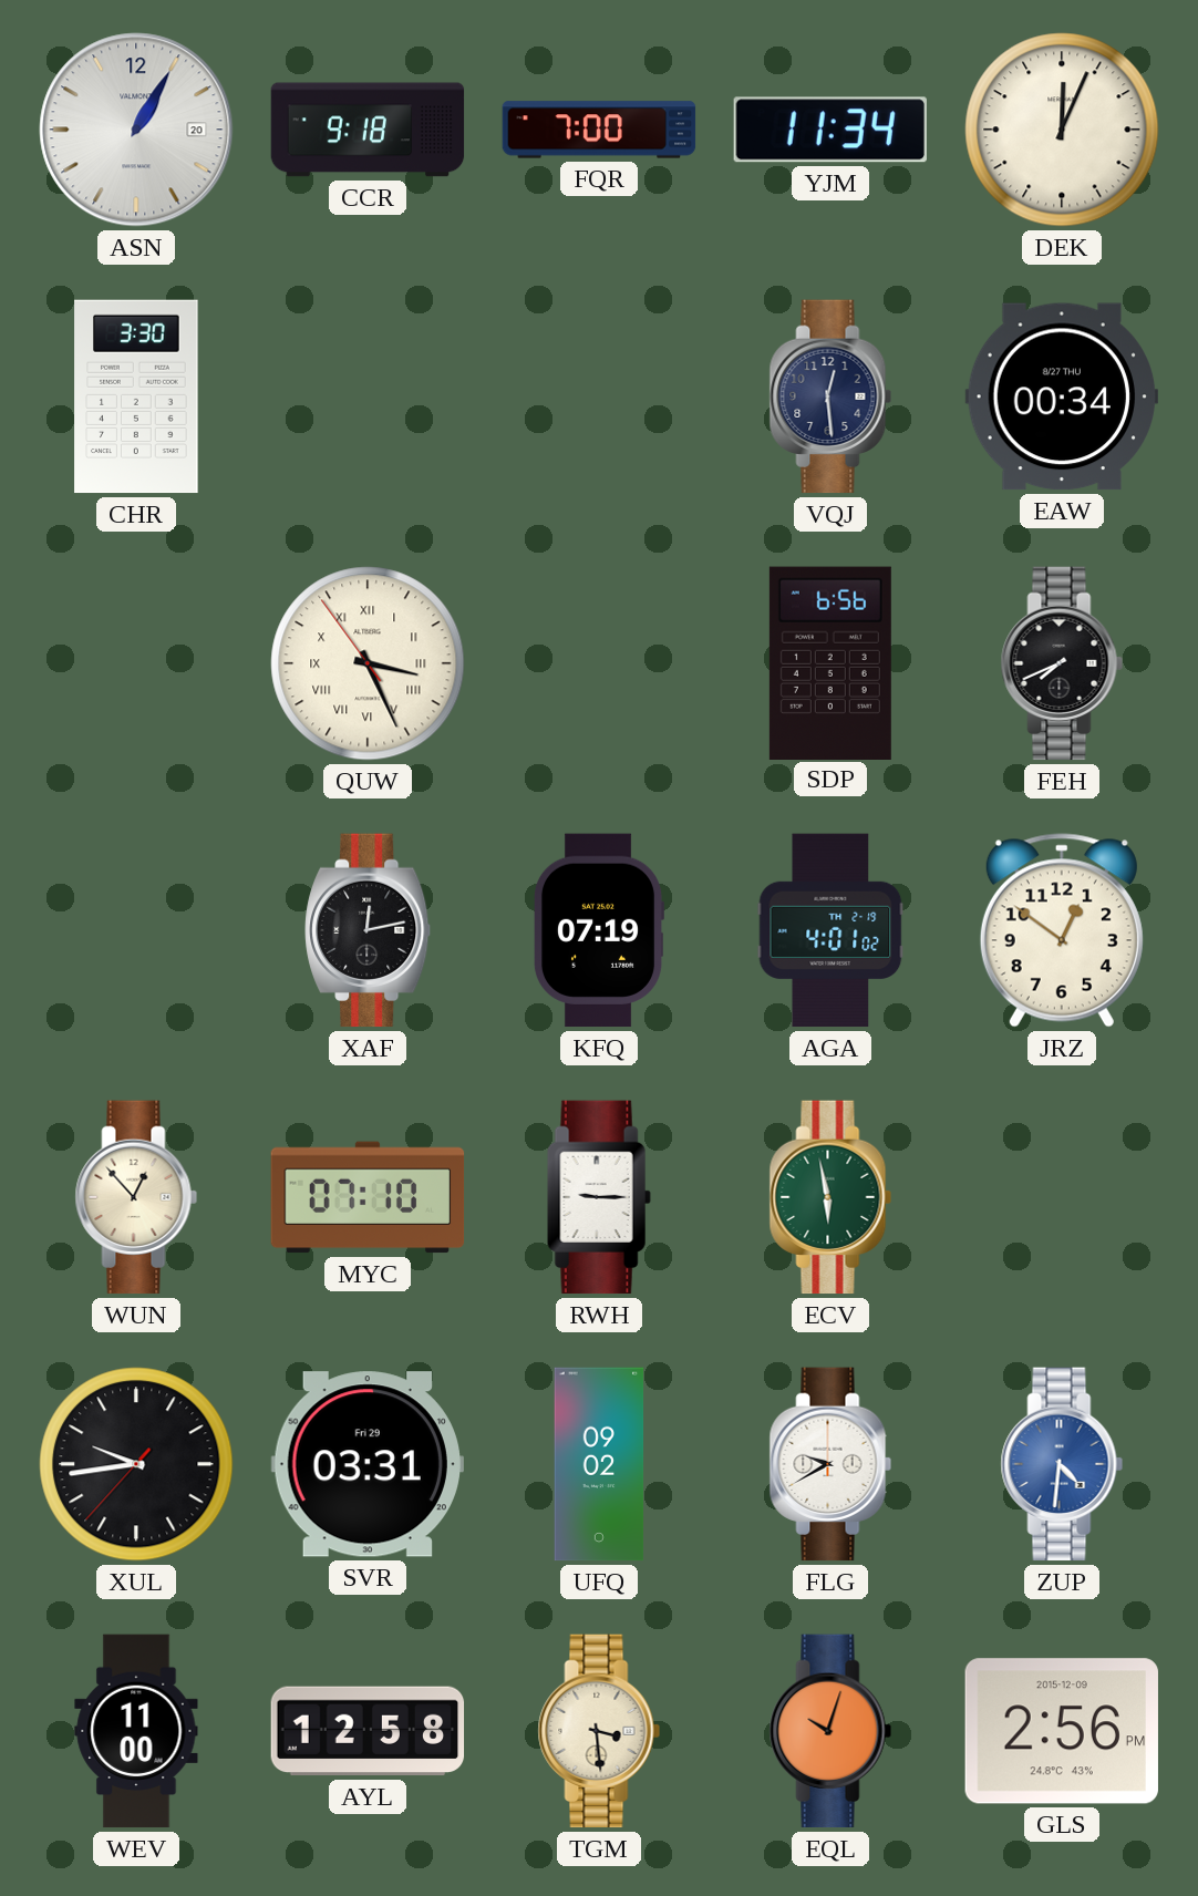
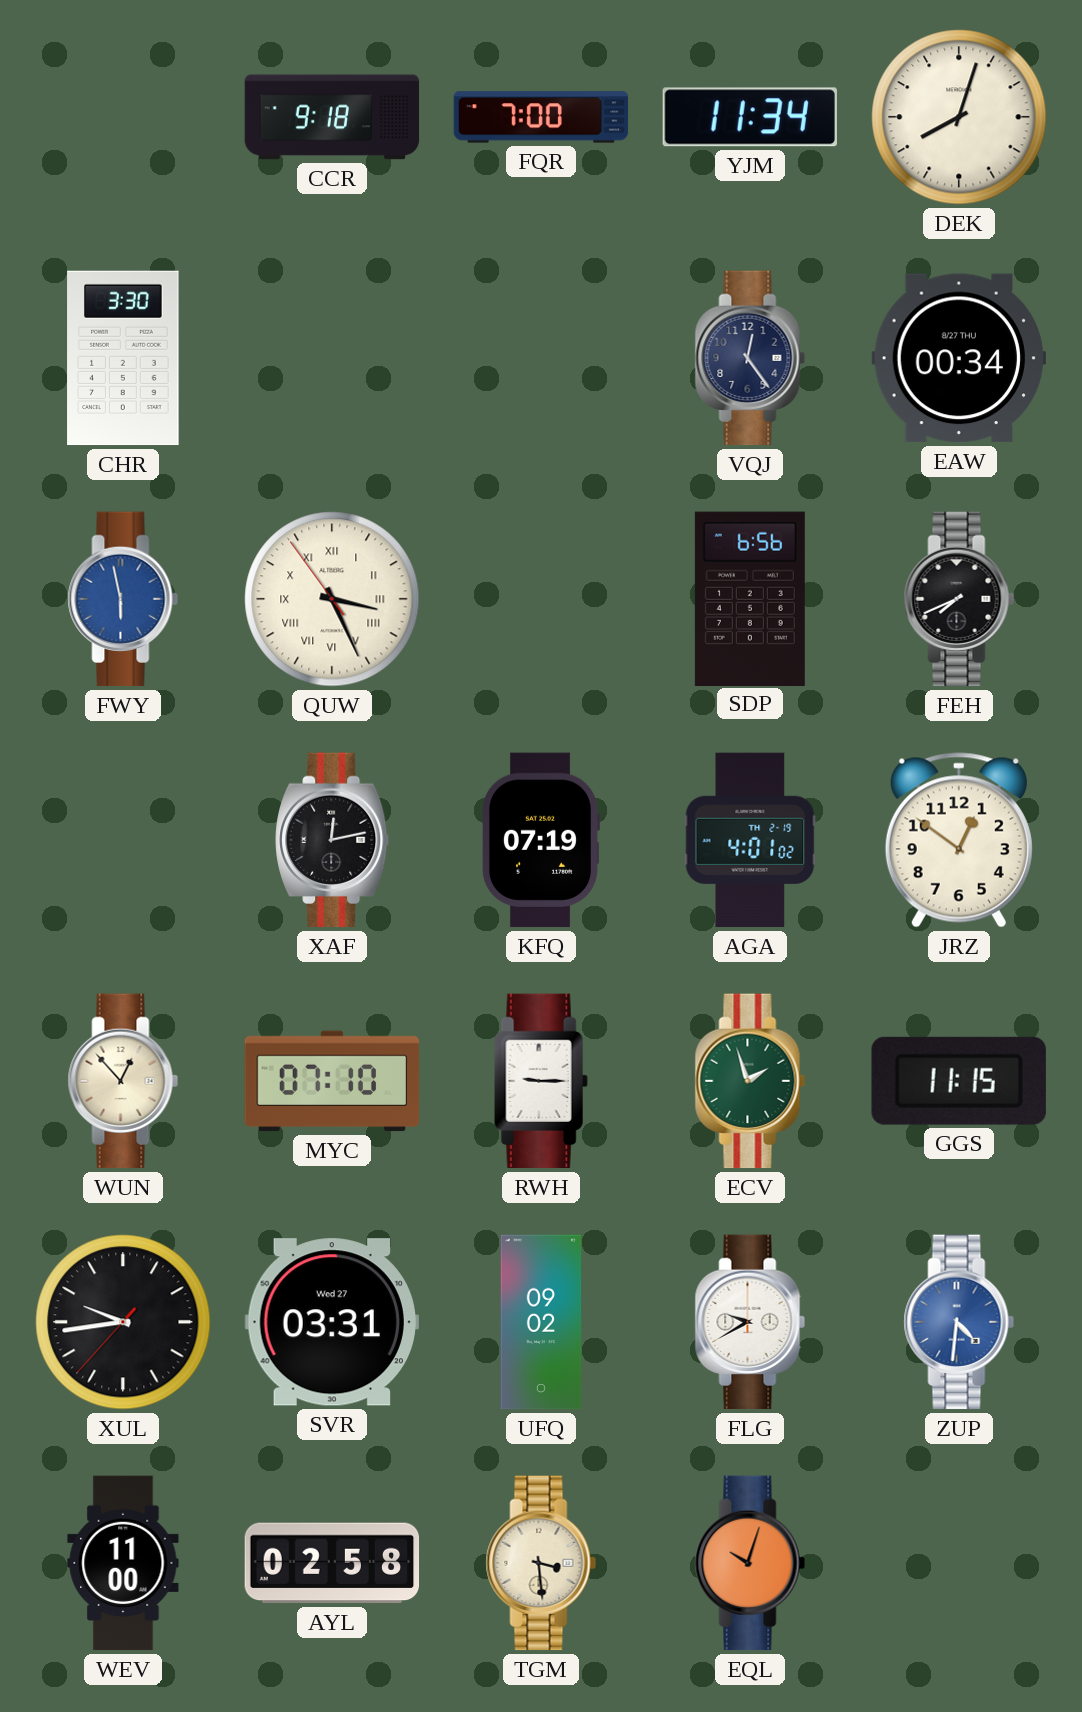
ASN: 1:05 -> none
DEK: 12:04 -> 8:03
VQJ: 12:29 -> 12:24
FWY: none -> 5:58
ECV: 5:58 -> 1:57
GGS: none -> 11:15
SVR date: Fri 29 -> Wed 27
AYL: 12:58 -> 02:58
GLS: 2:56 -> none
